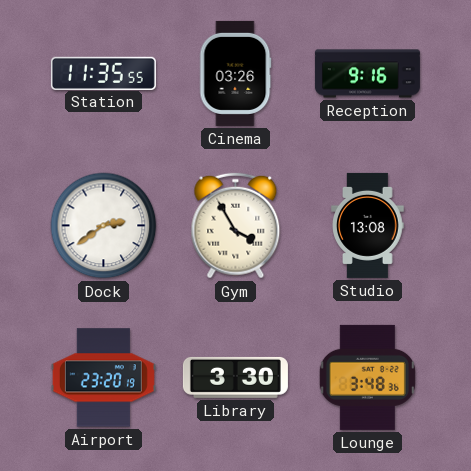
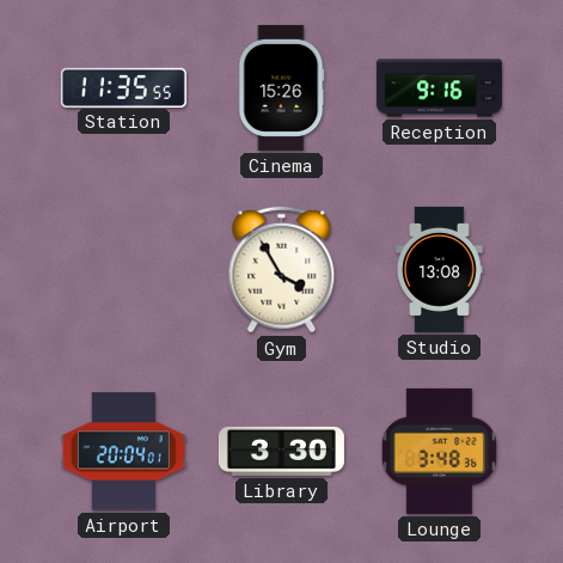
Cinema: 03:26 -> 15:26
Dock: 2:39 -> none
Airport: 23:20 -> 20:04
